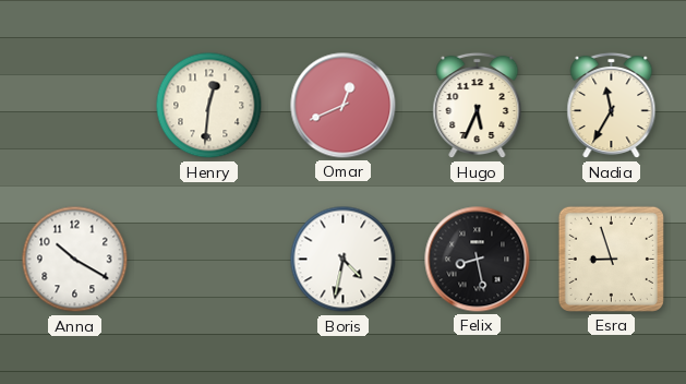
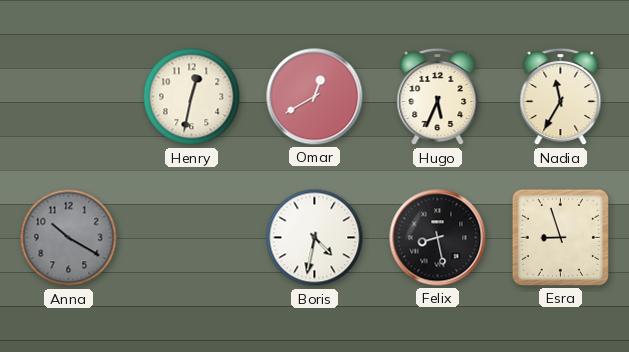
Henry: 12:31 -> 12:32
Omar: 12:41 -> 12:40
Anna dial: white -> grey
